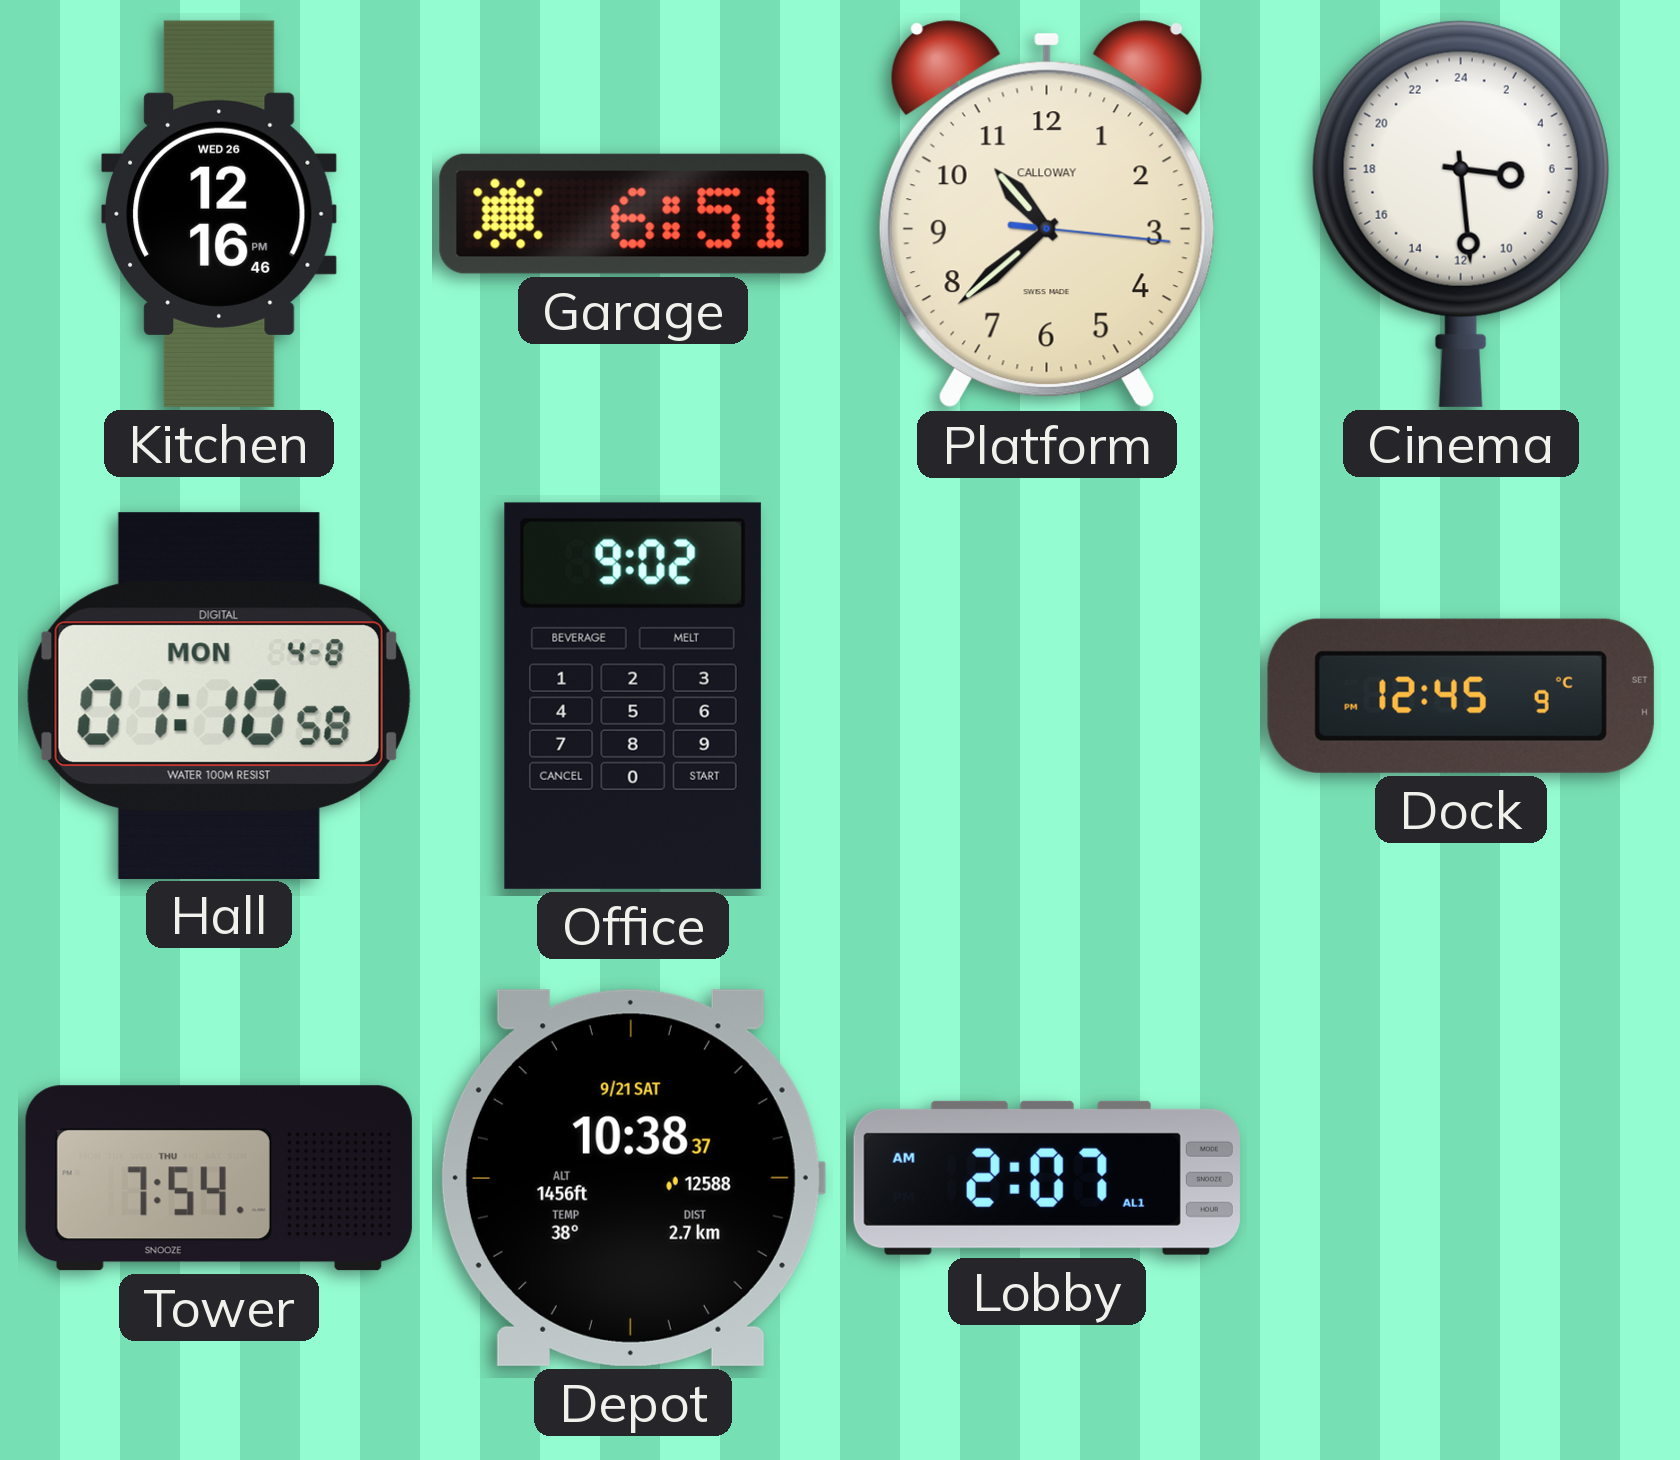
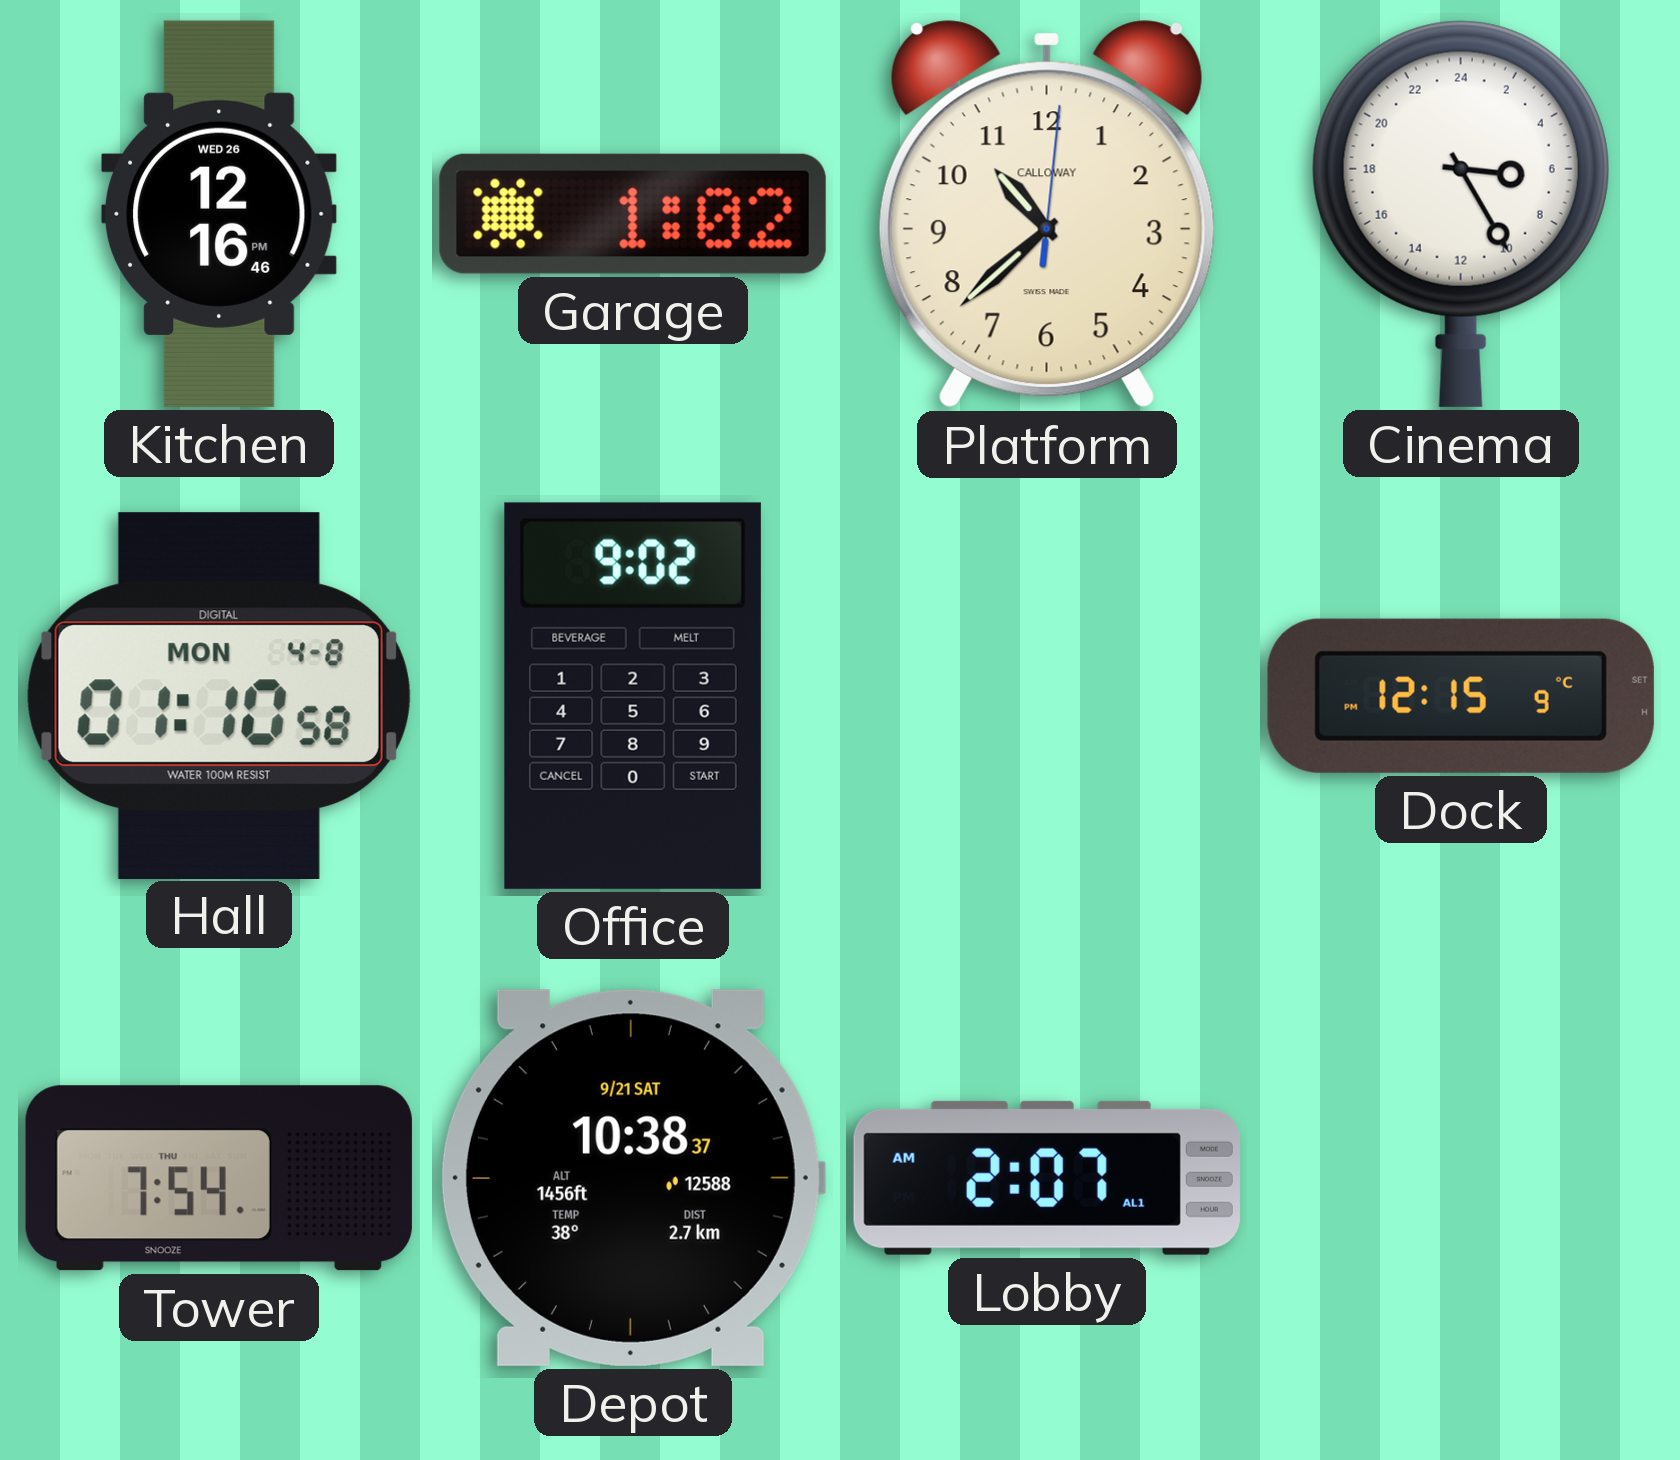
Garage: 6:51 -> 1:02
Platform: 10:38:16 -> 10:38:01
Cinema: 6:29 -> 6:25
Dock: 12:45 -> 12:15
